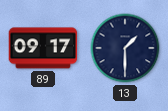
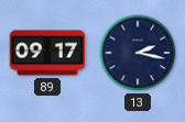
13: 1:30 -> 2:17
